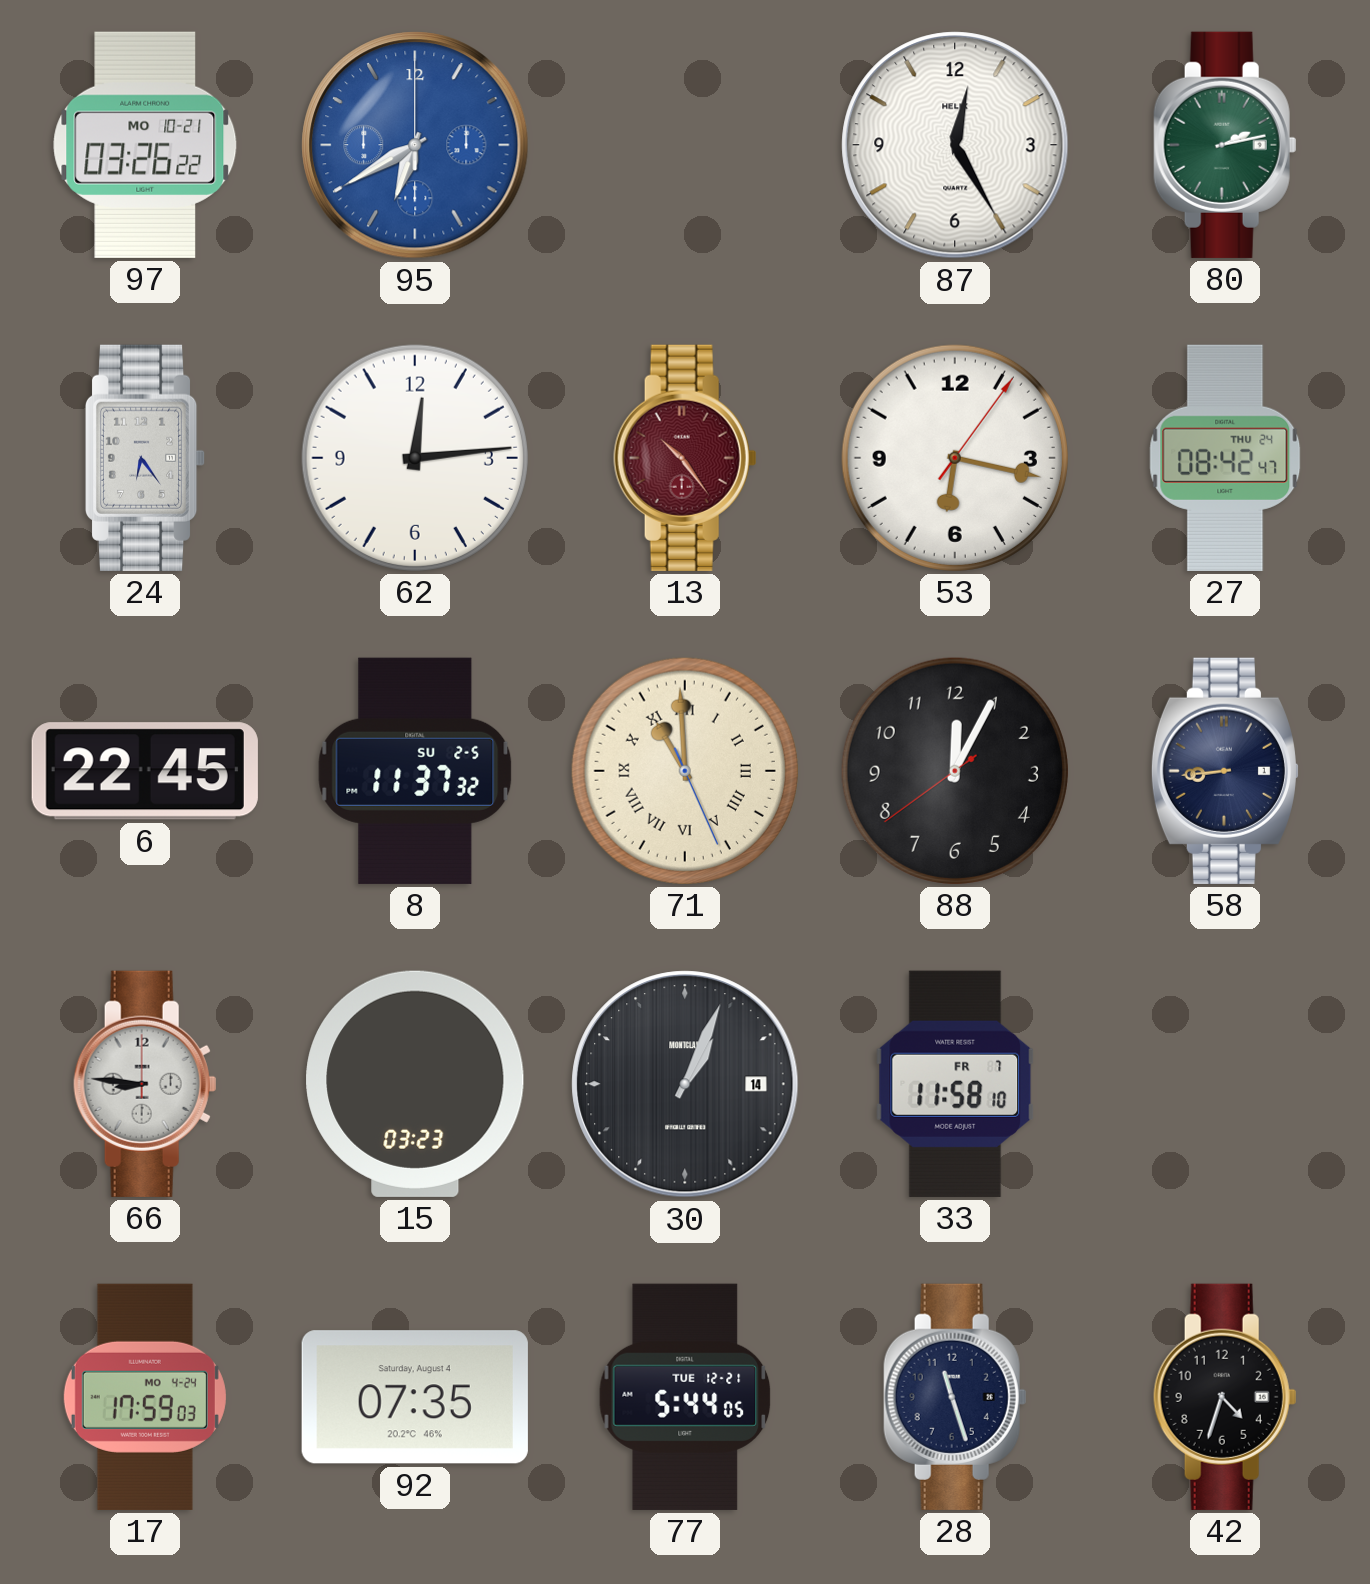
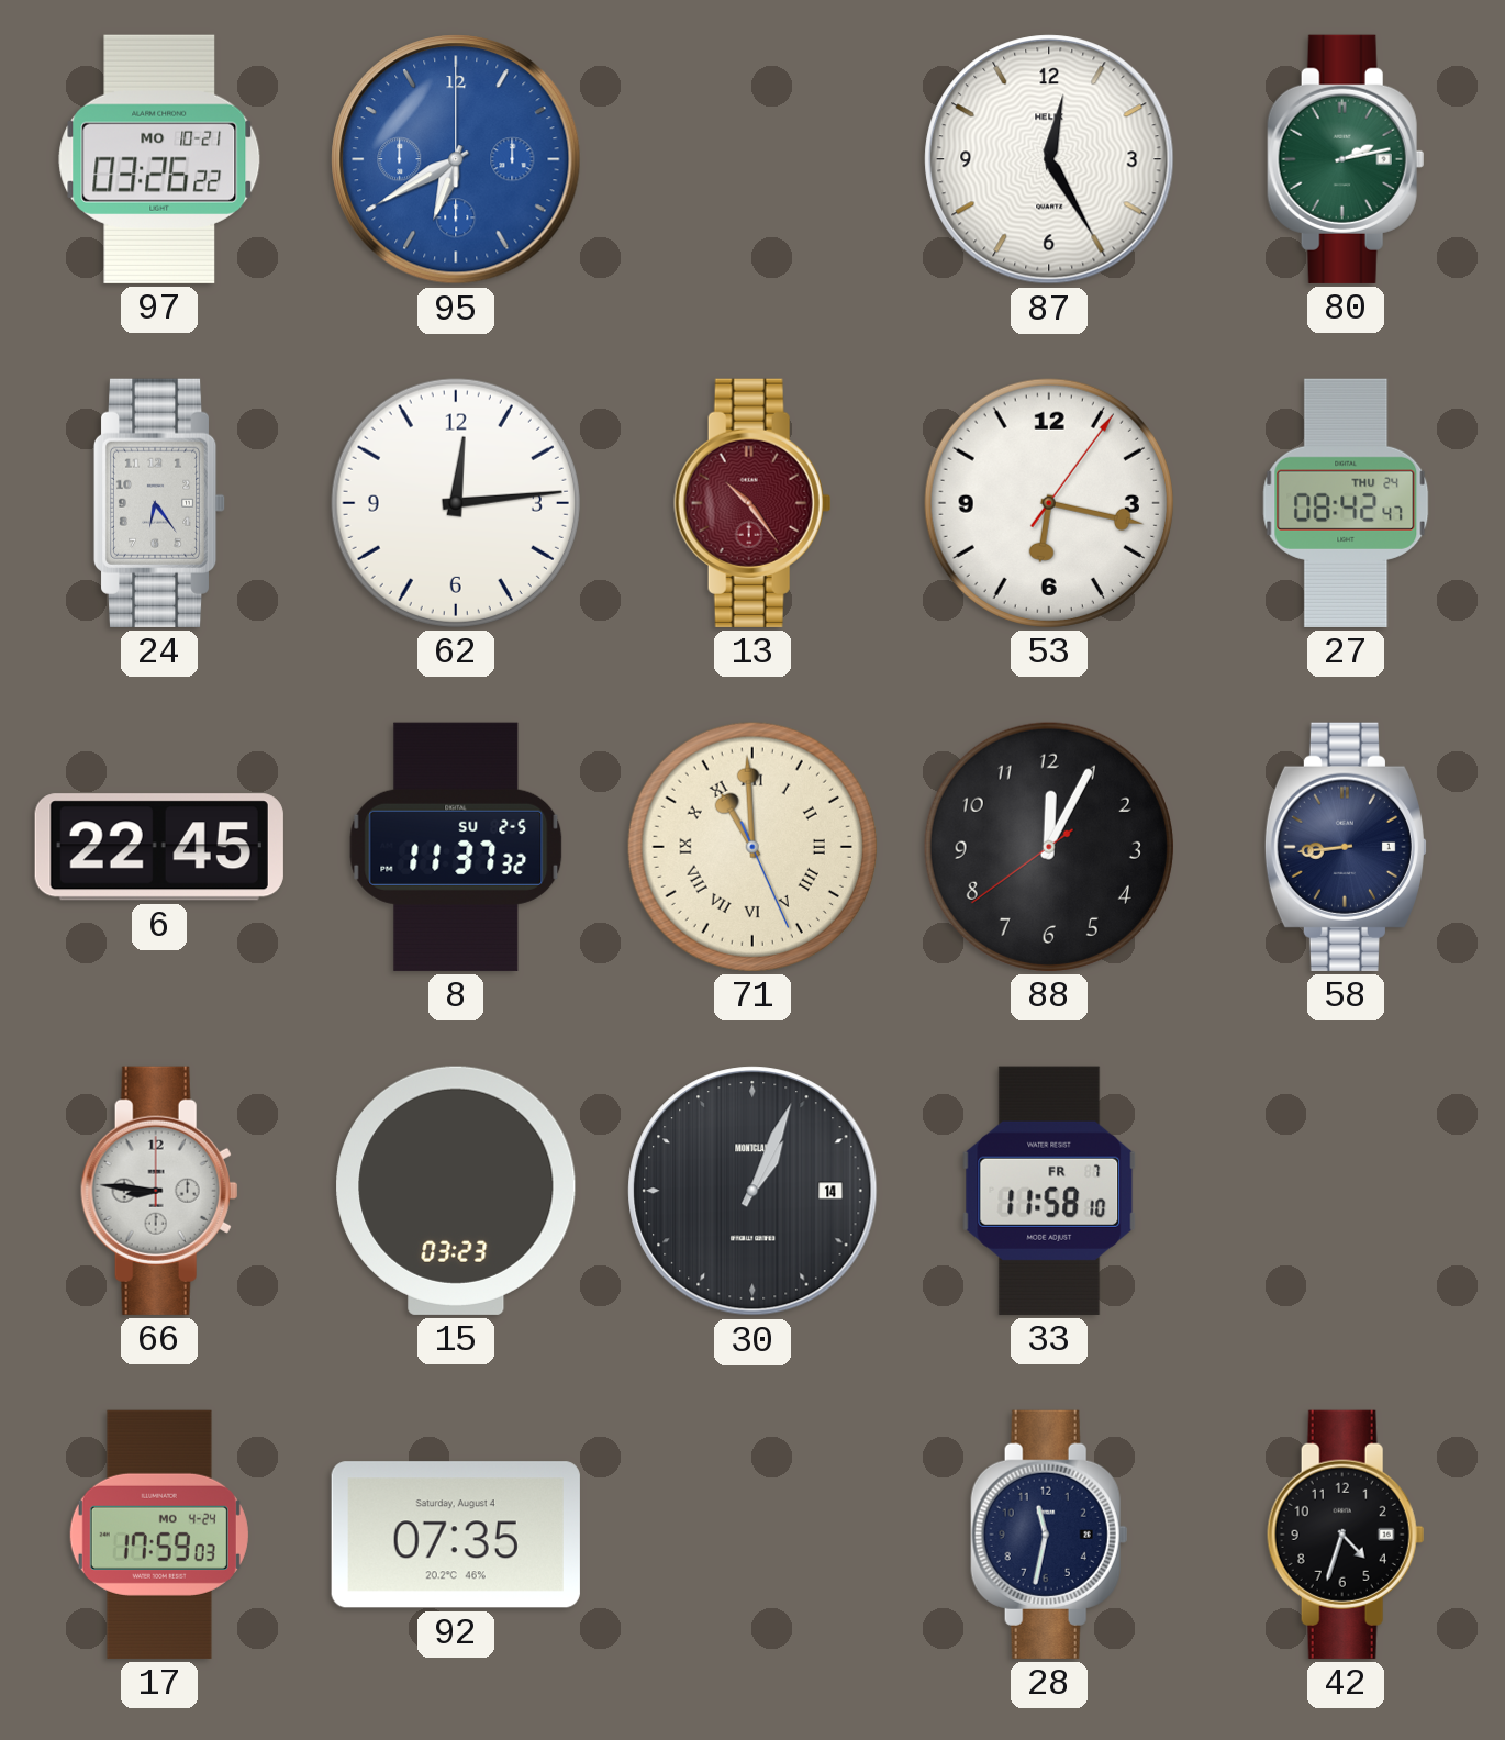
77: 5:44 -> none
28: 11:27 -> 11:32
